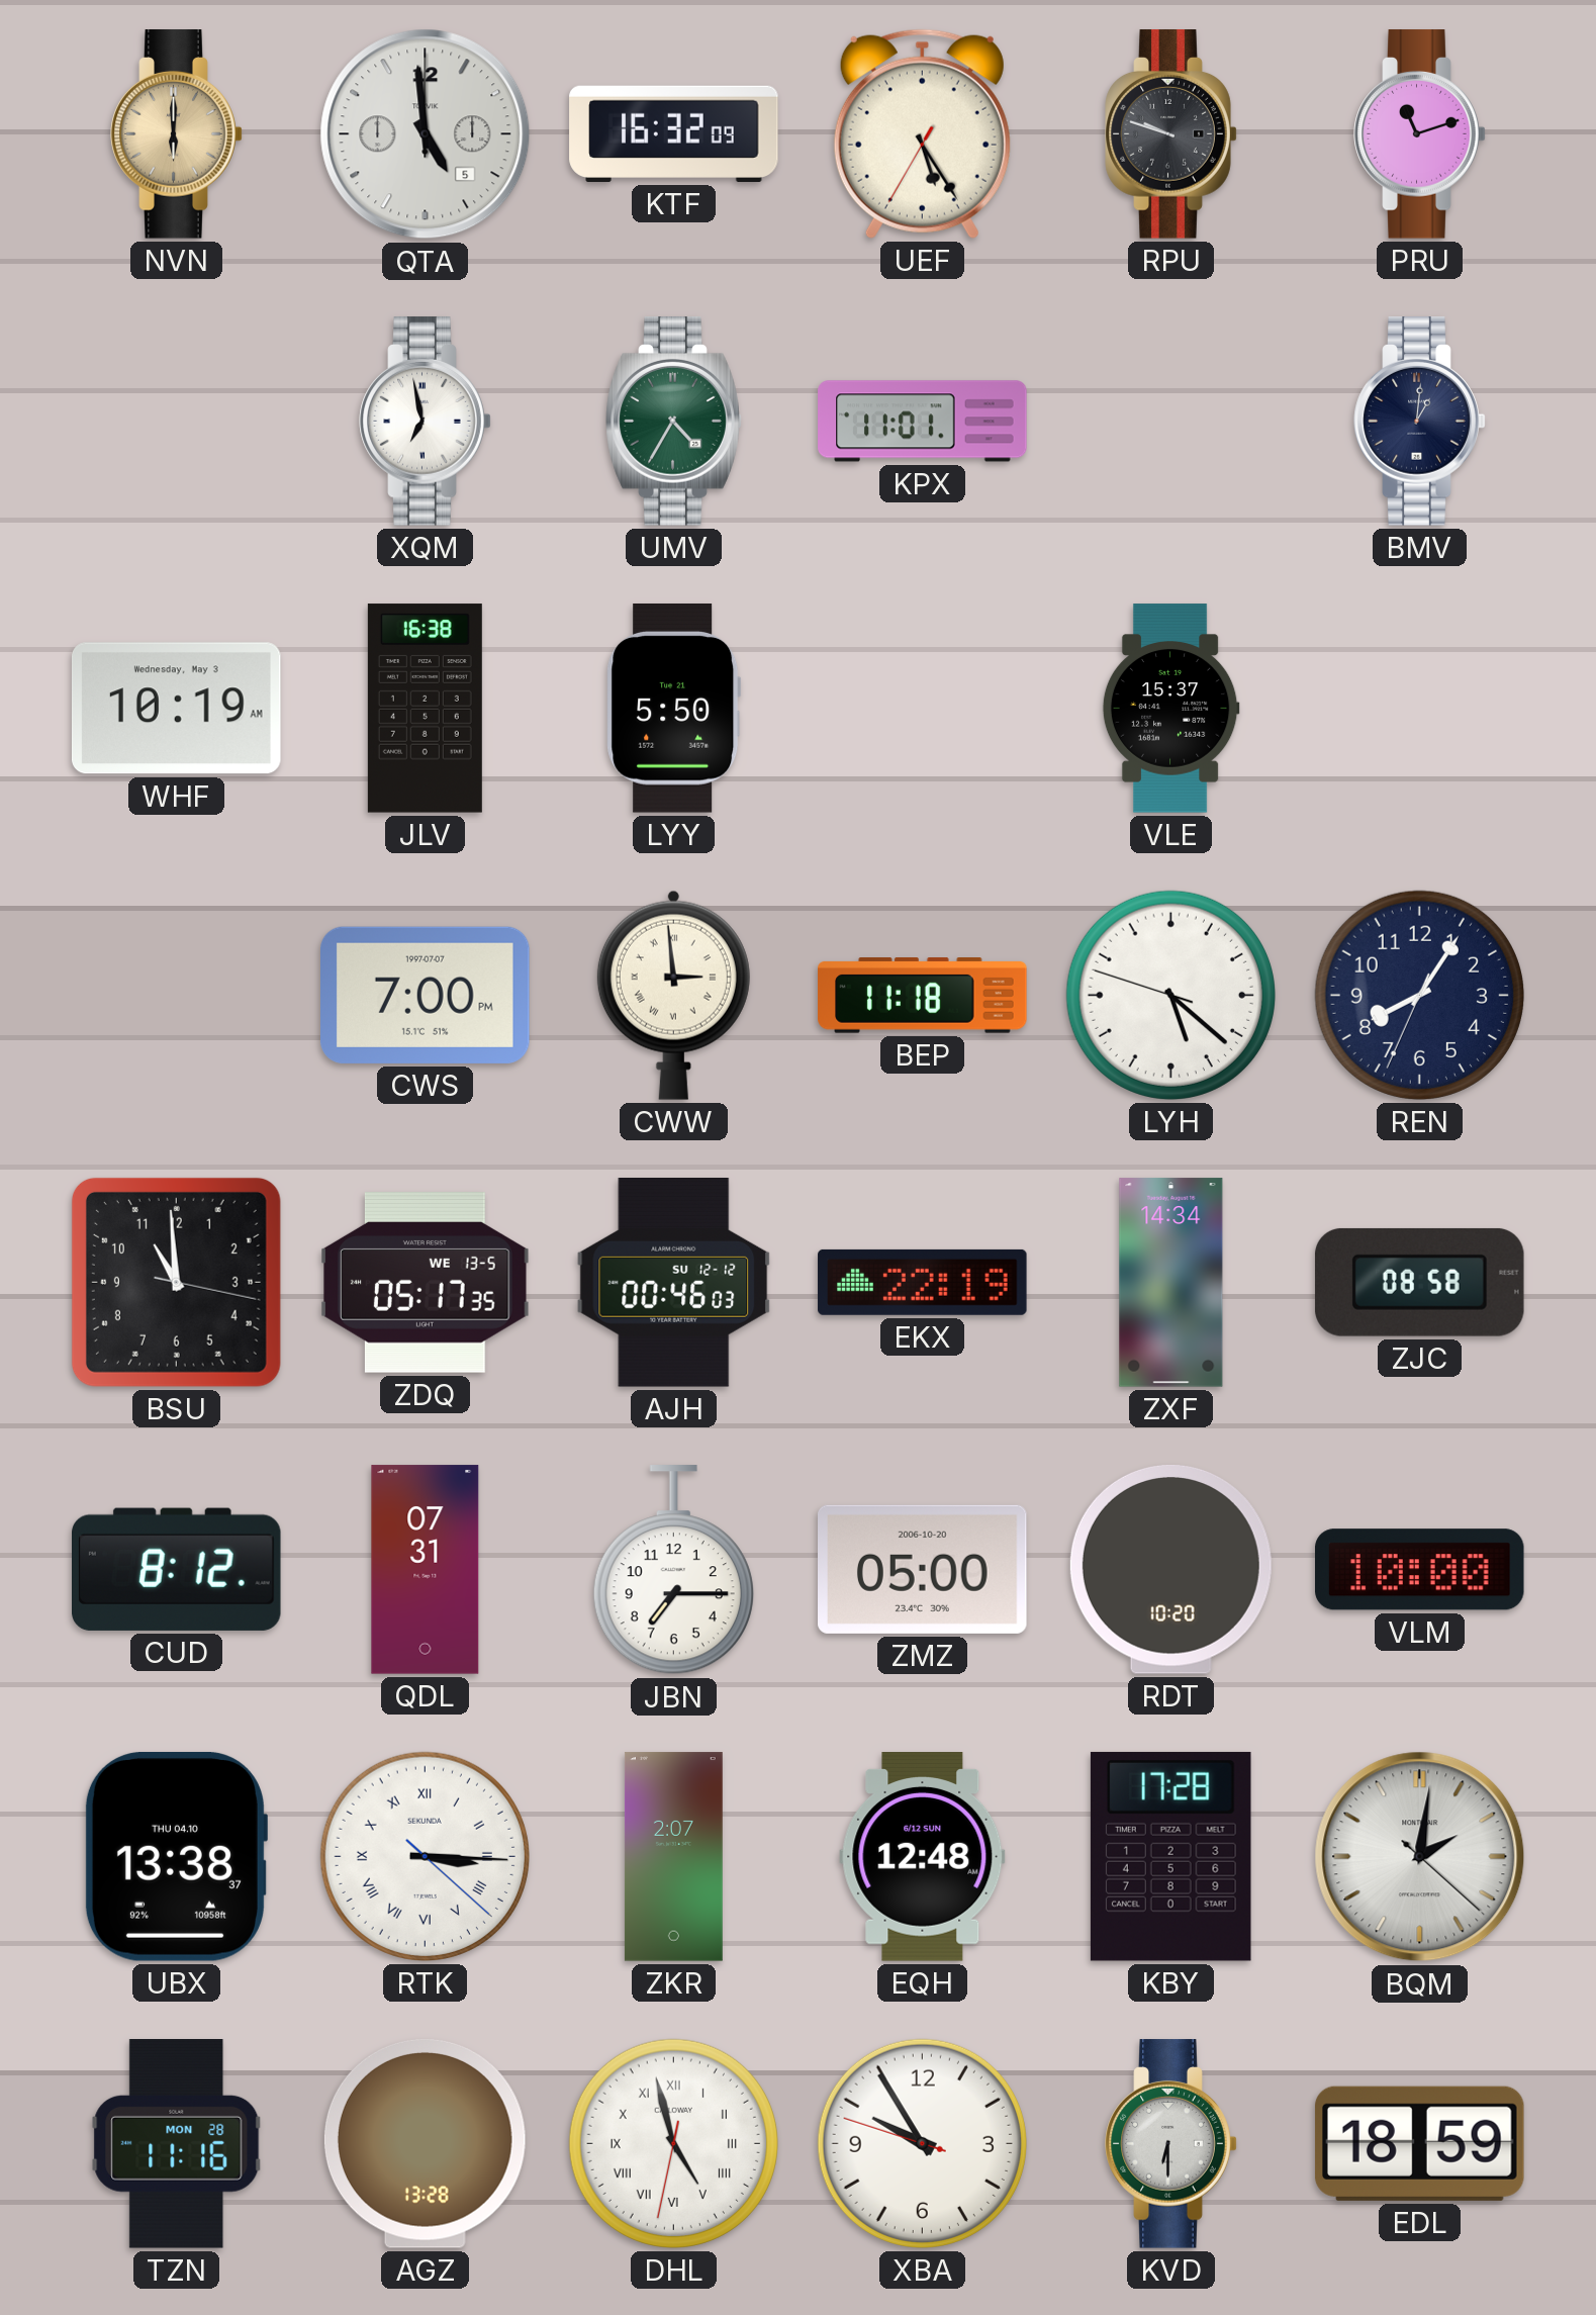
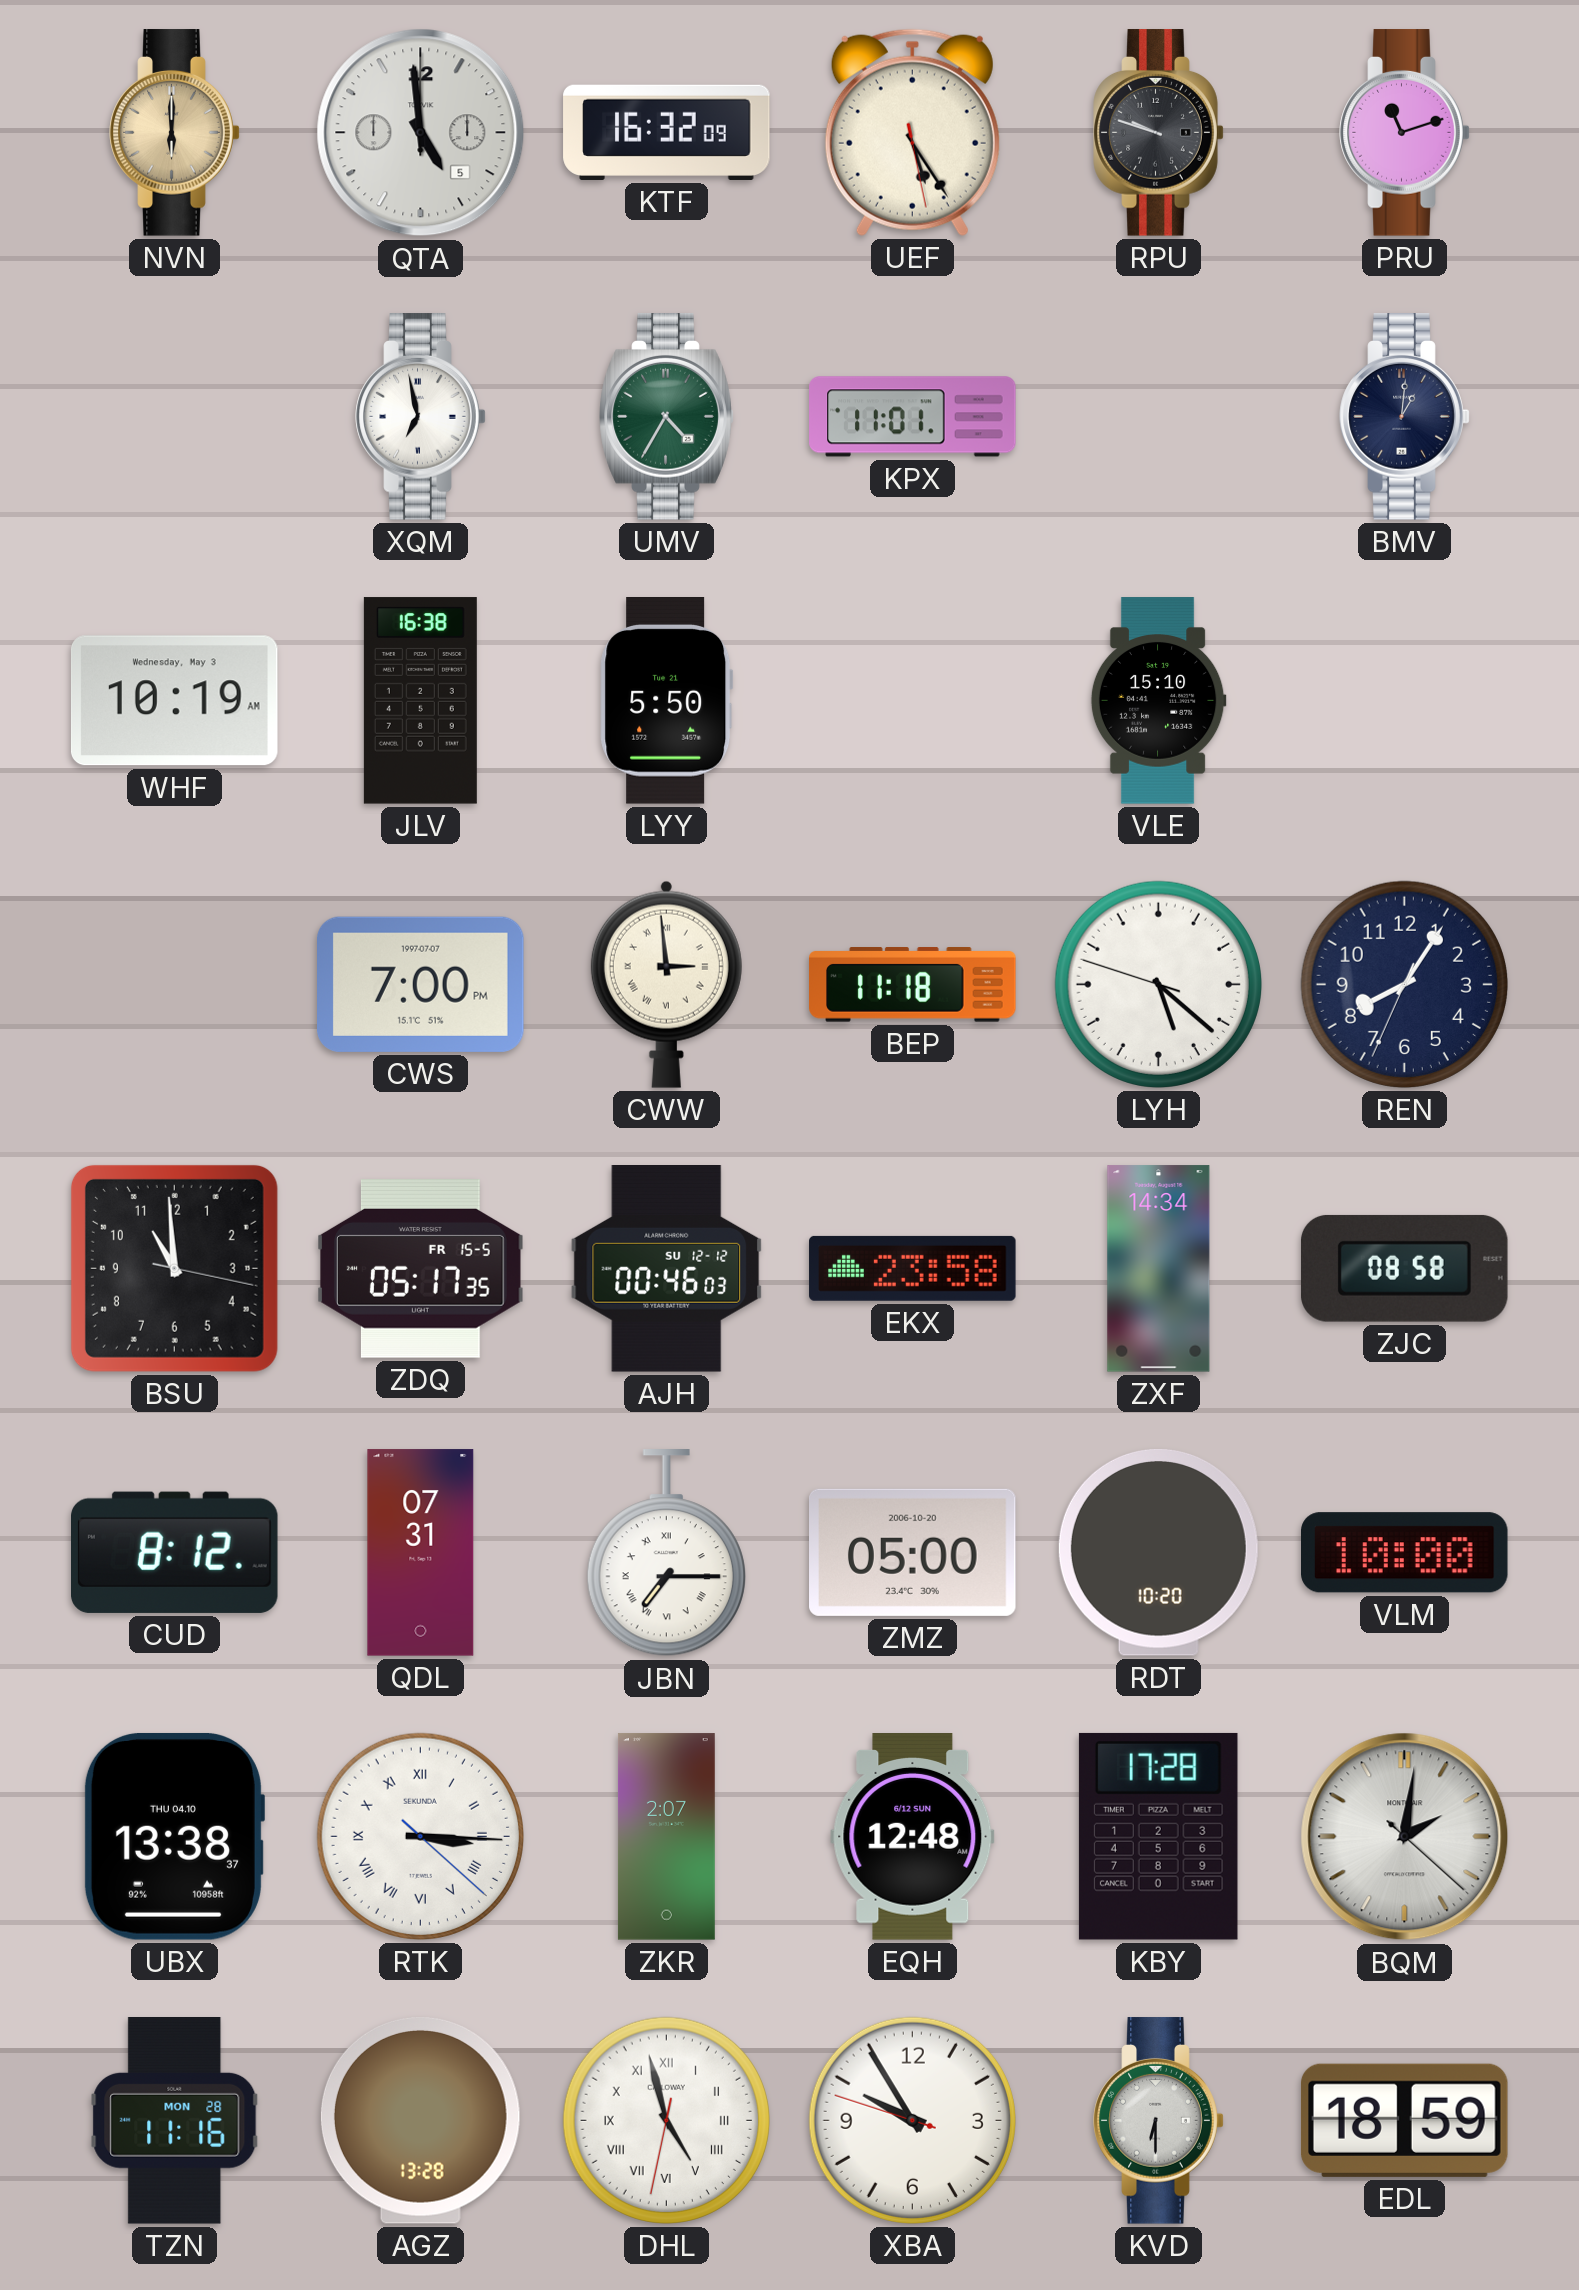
UEF: 5:24:35 -> 5:24:28
VLE: 15:37 -> 15:10
ZDQ date: WE 13-5 -> FR 15-5
EKX: 22:19 -> 23:58
JBN numerals: Arabic -> Roman
